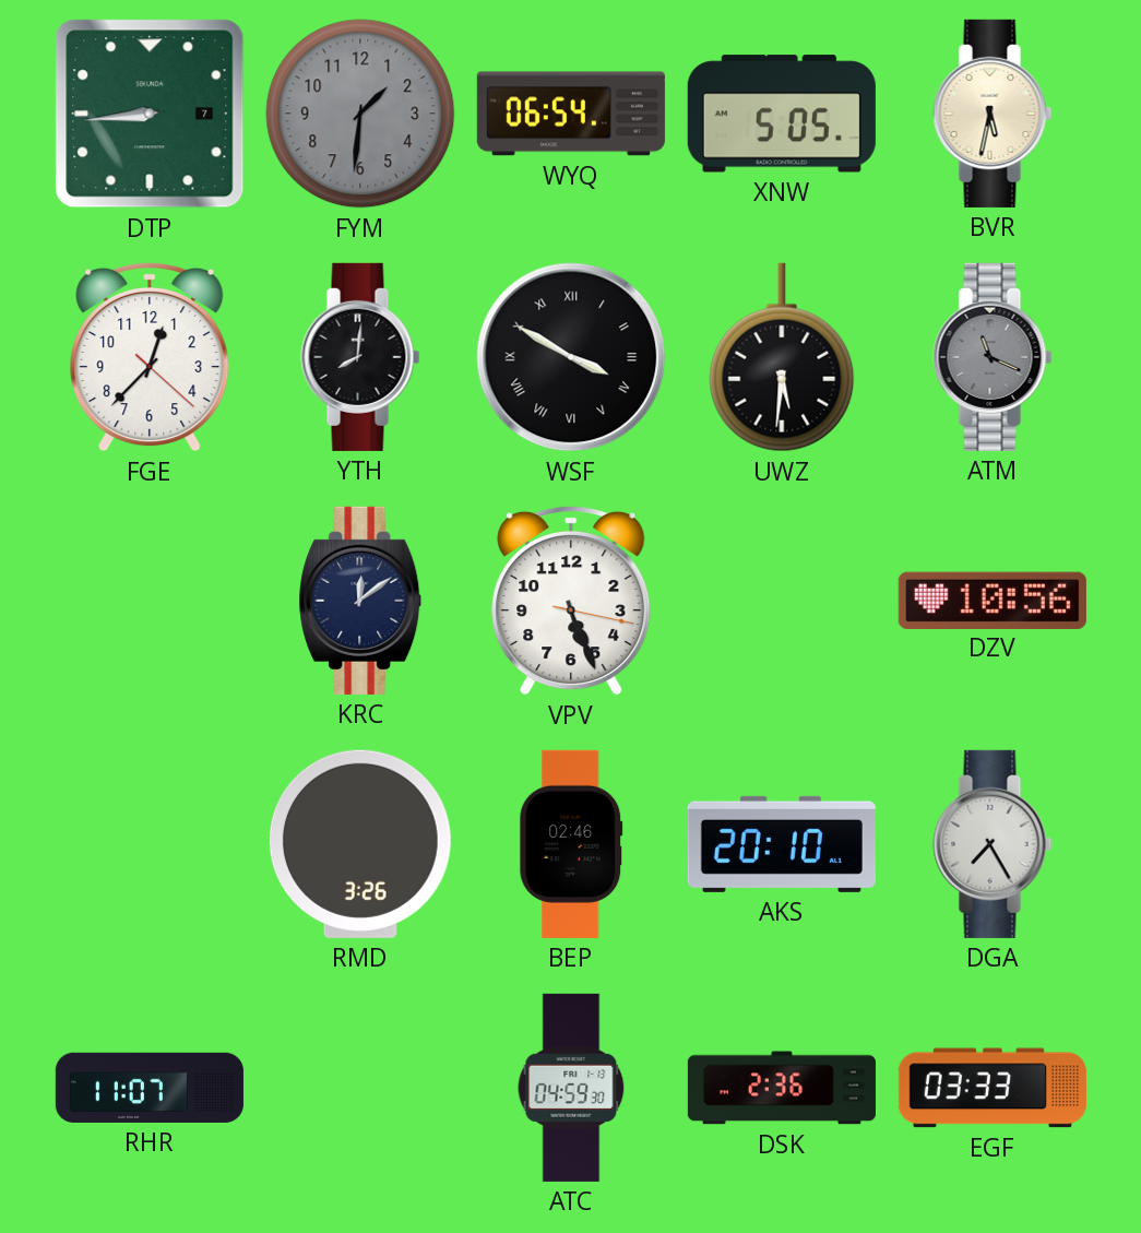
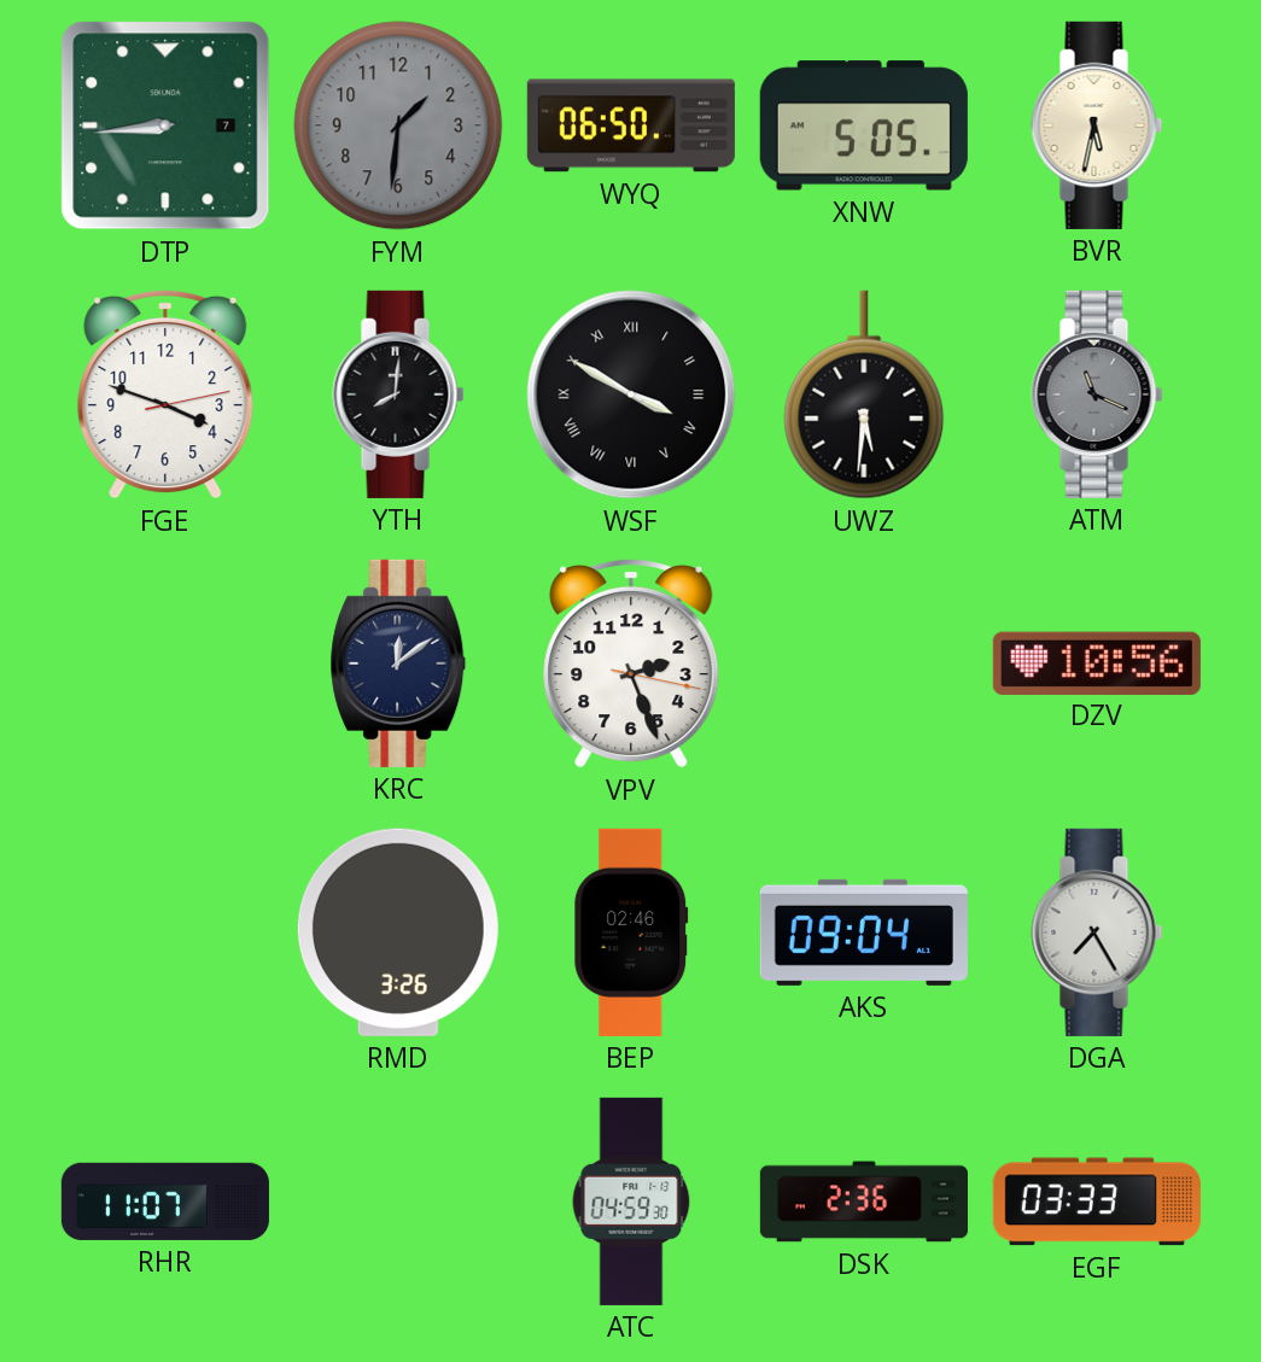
WYQ: 06:54 -> 06:50
FGE: 12:37 -> 3:48
VPV: 5:26 -> 2:26
AKS: 20:10 -> 09:04
